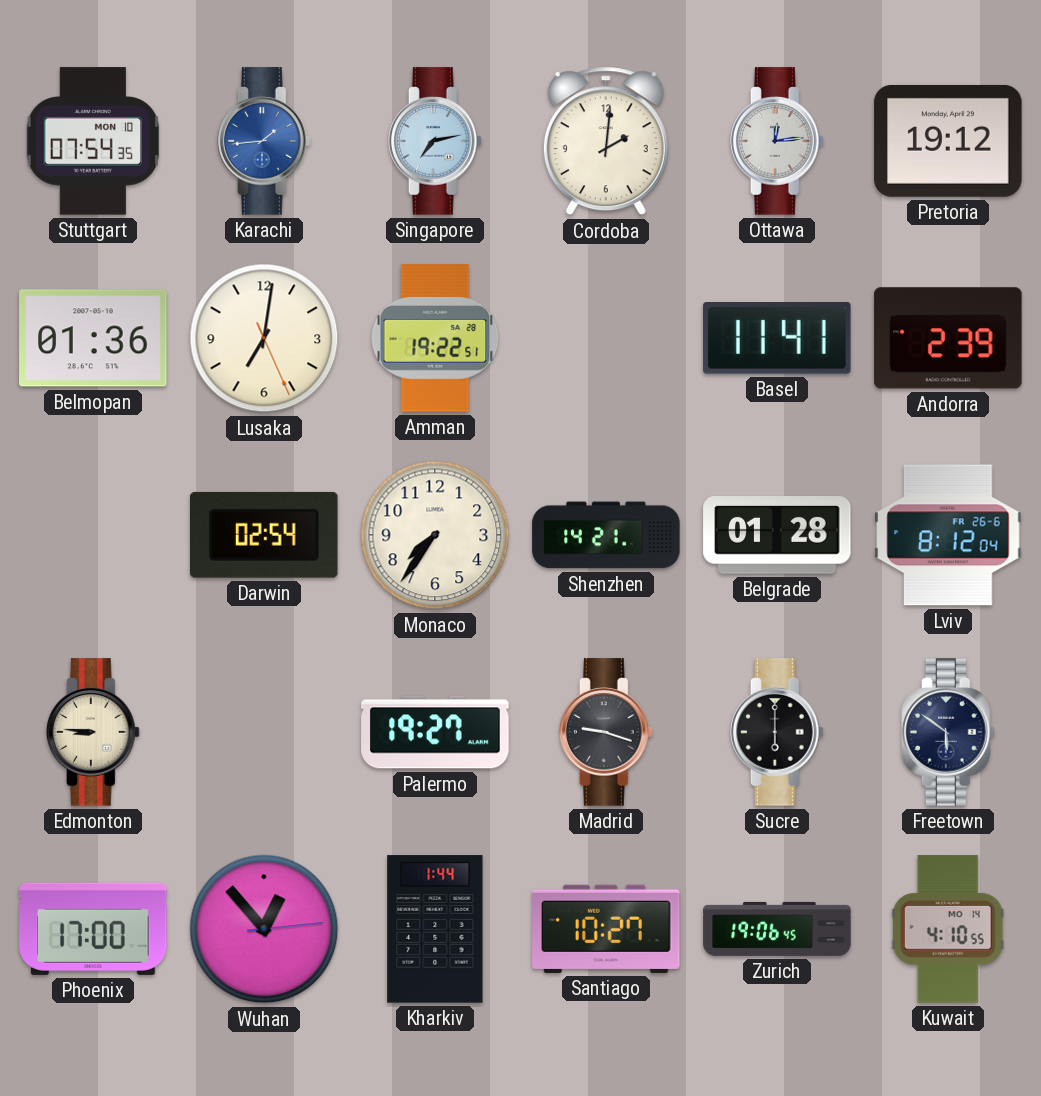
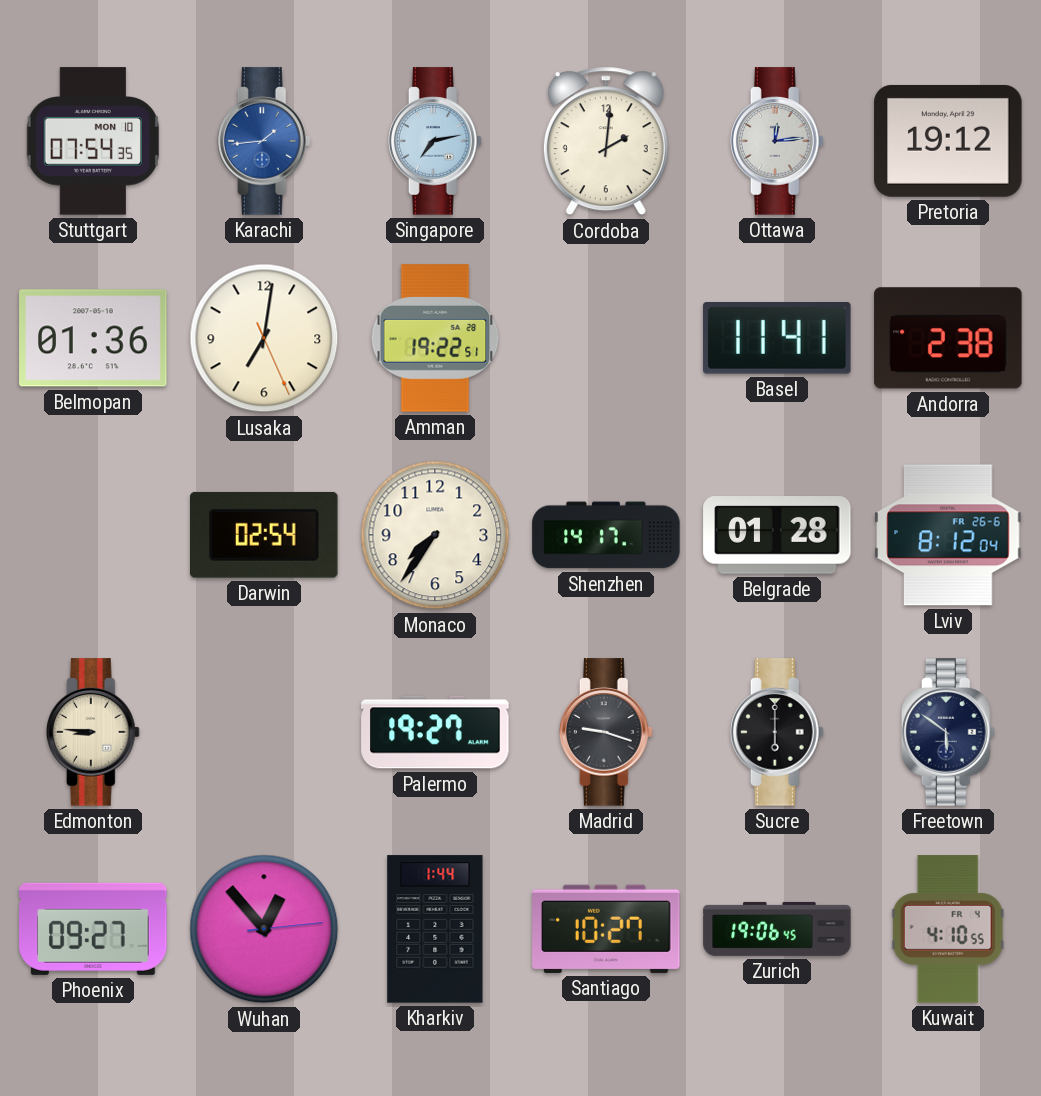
Andorra: 2:39 -> 2:38
Shenzhen: 14:21 -> 14:17
Phoenix: 17:00 -> 09:27
Kuwait date: MO 14 -> FR 4
